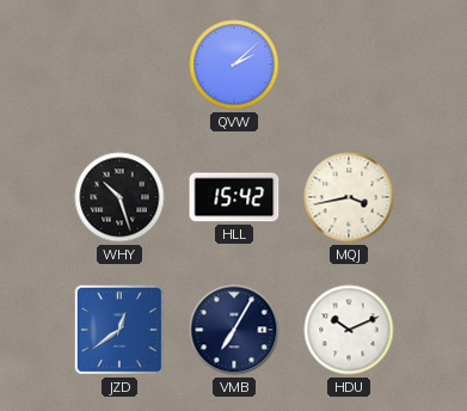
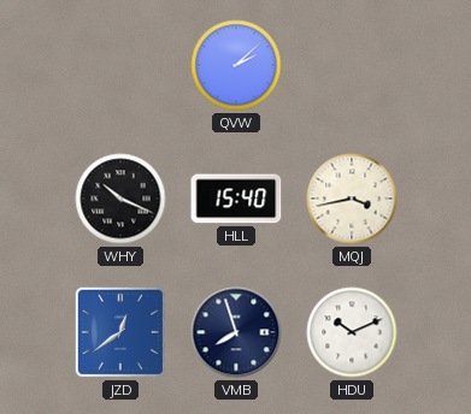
WHY: 10:27 -> 10:19
HLL: 15:42 -> 15:40
VMB: 7:05 -> 7:57
